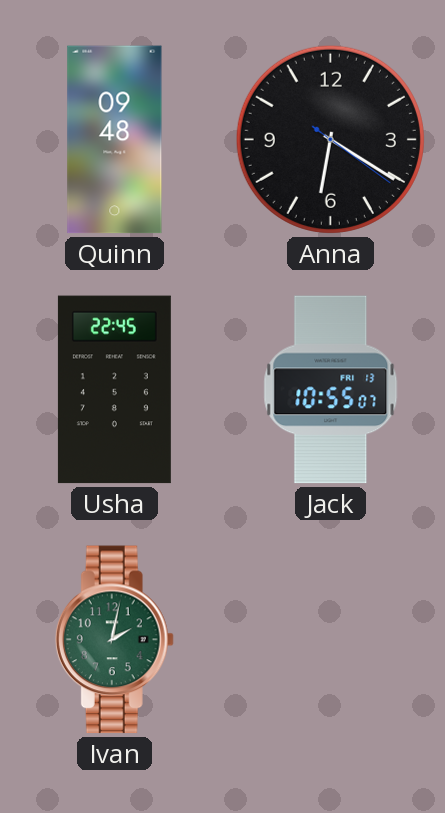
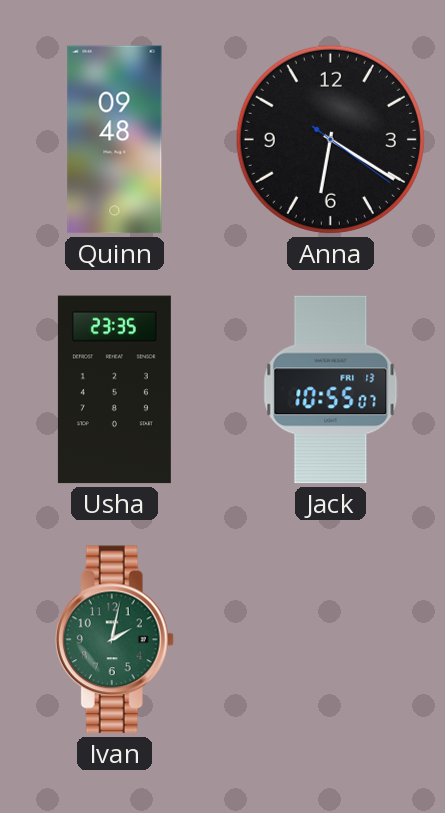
Usha: 22:45 -> 23:35
